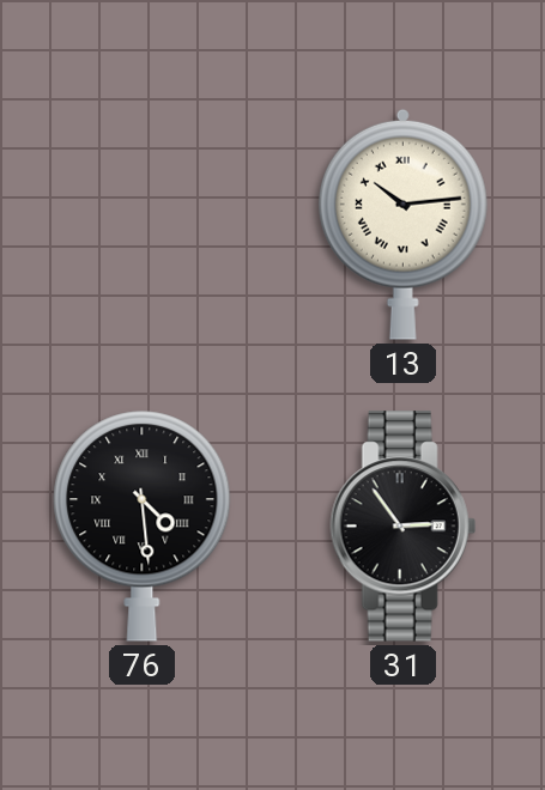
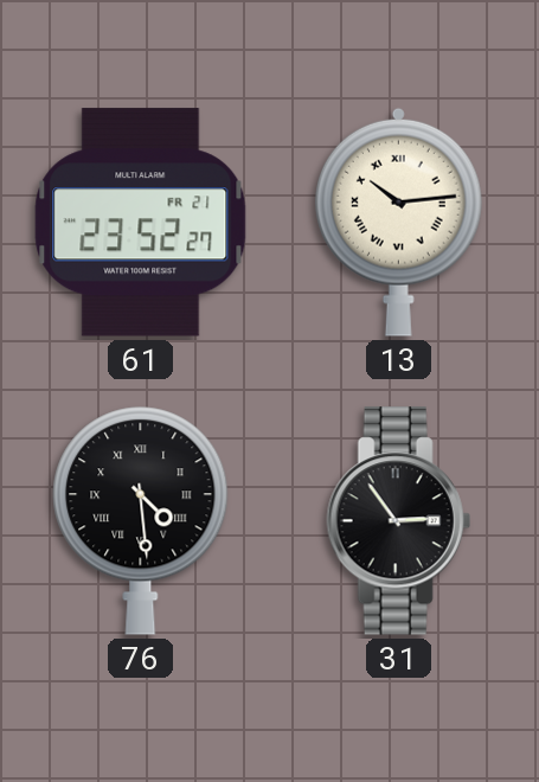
61: none -> 23:52
